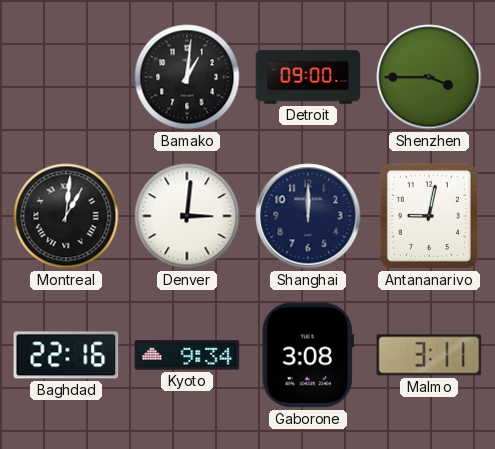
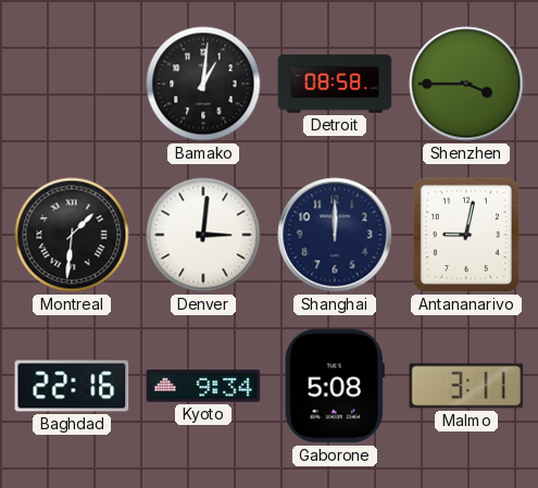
Detroit: 09:00 -> 08:58
Montreal: 1:01 -> 1:31
Gaborone: 3:08 -> 5:08
